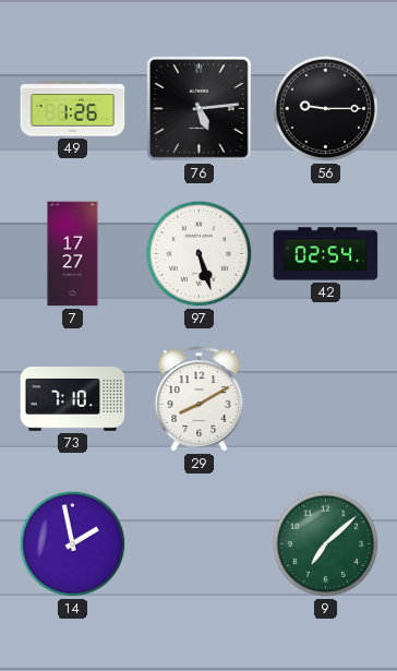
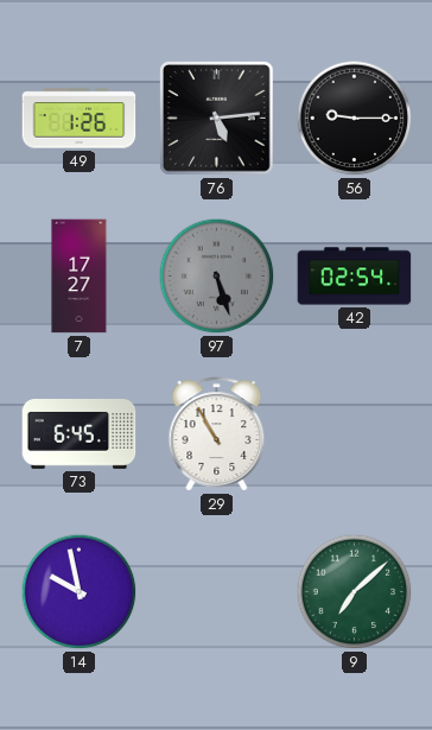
97 dial: white -> grey
73: 7:10 -> 6:45
29: 8:10 -> 10:55
14: 1:58 -> 9:58
